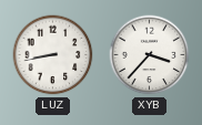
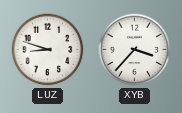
LUZ: 8:43 -> 8:48
